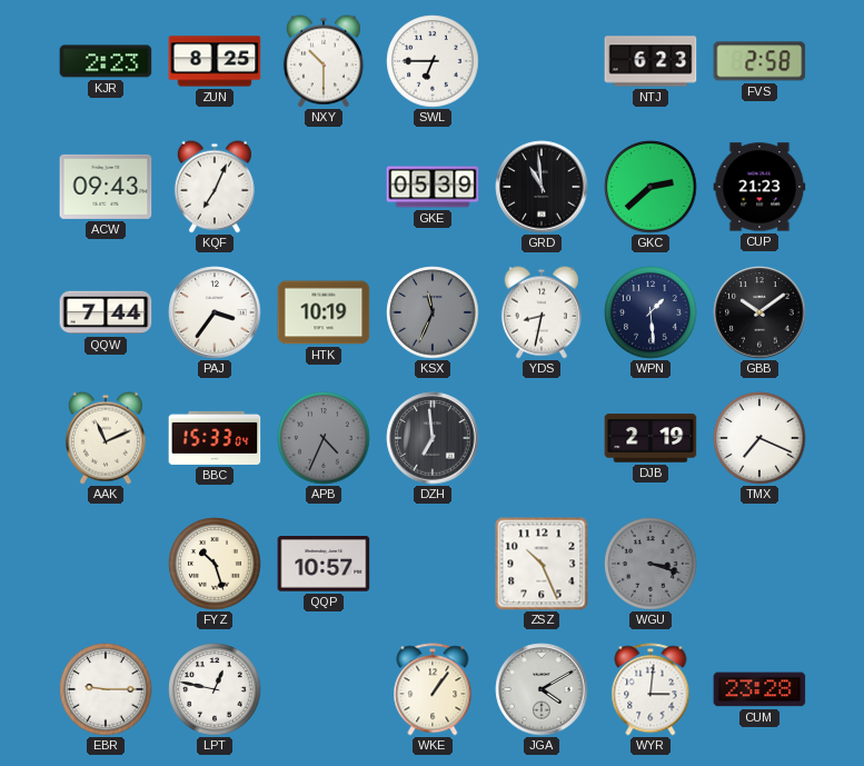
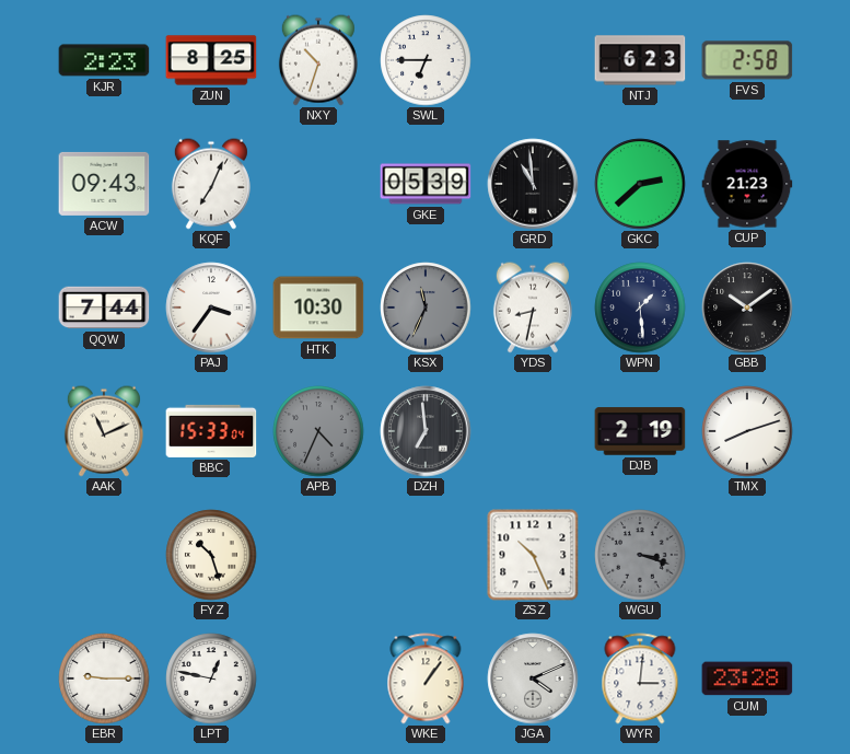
NXY: 10:30 -> 10:33
HTK: 10:19 -> 10:30
TMX: 7:19 -> 8:12
QQP: 10:57 -> none
JGA: 4:10 -> 4:11
